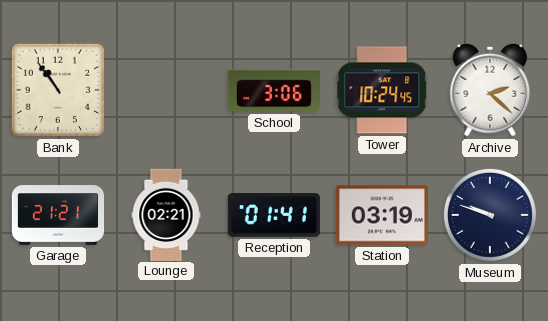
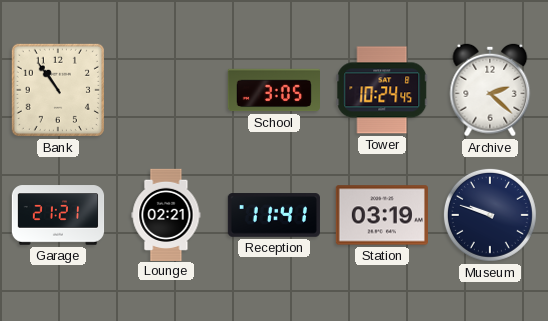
School: 3:06 -> 3:05
Reception: 01:41 -> 11:41
